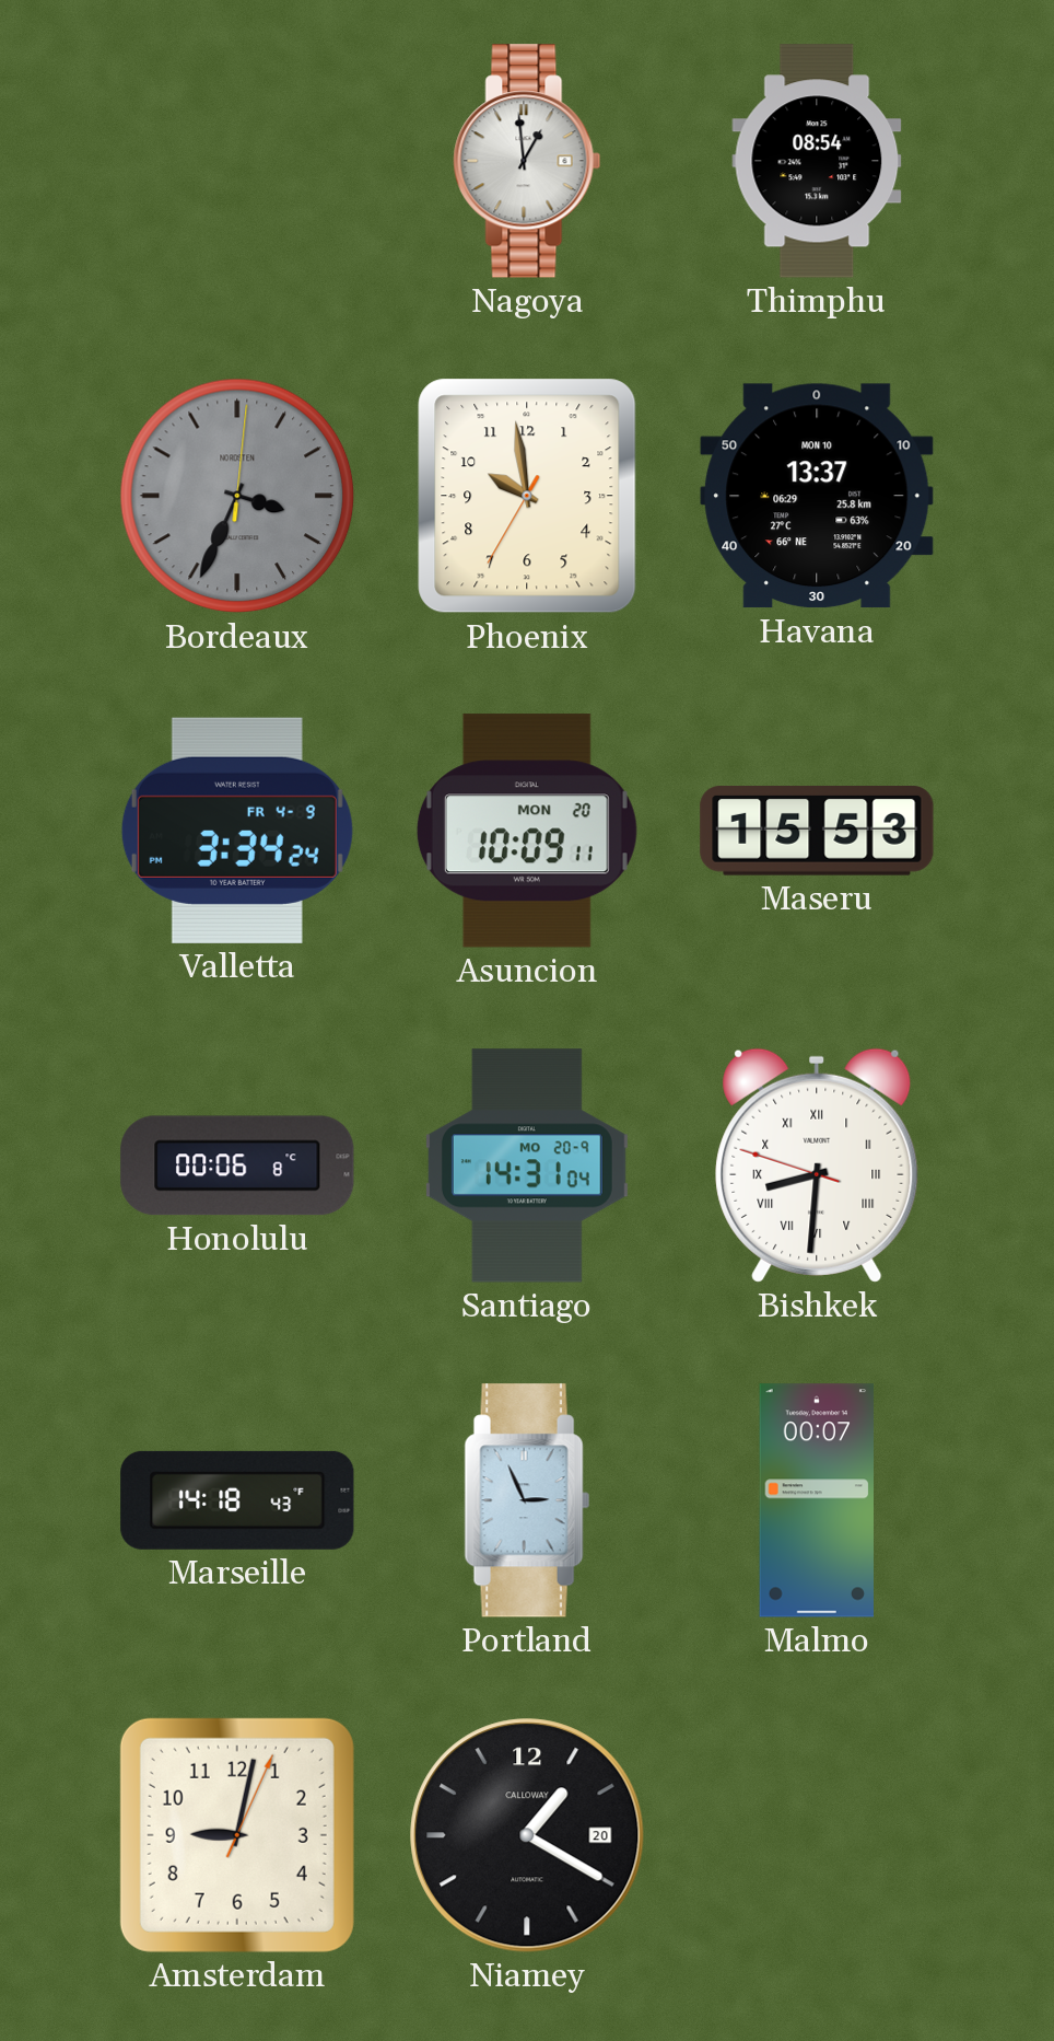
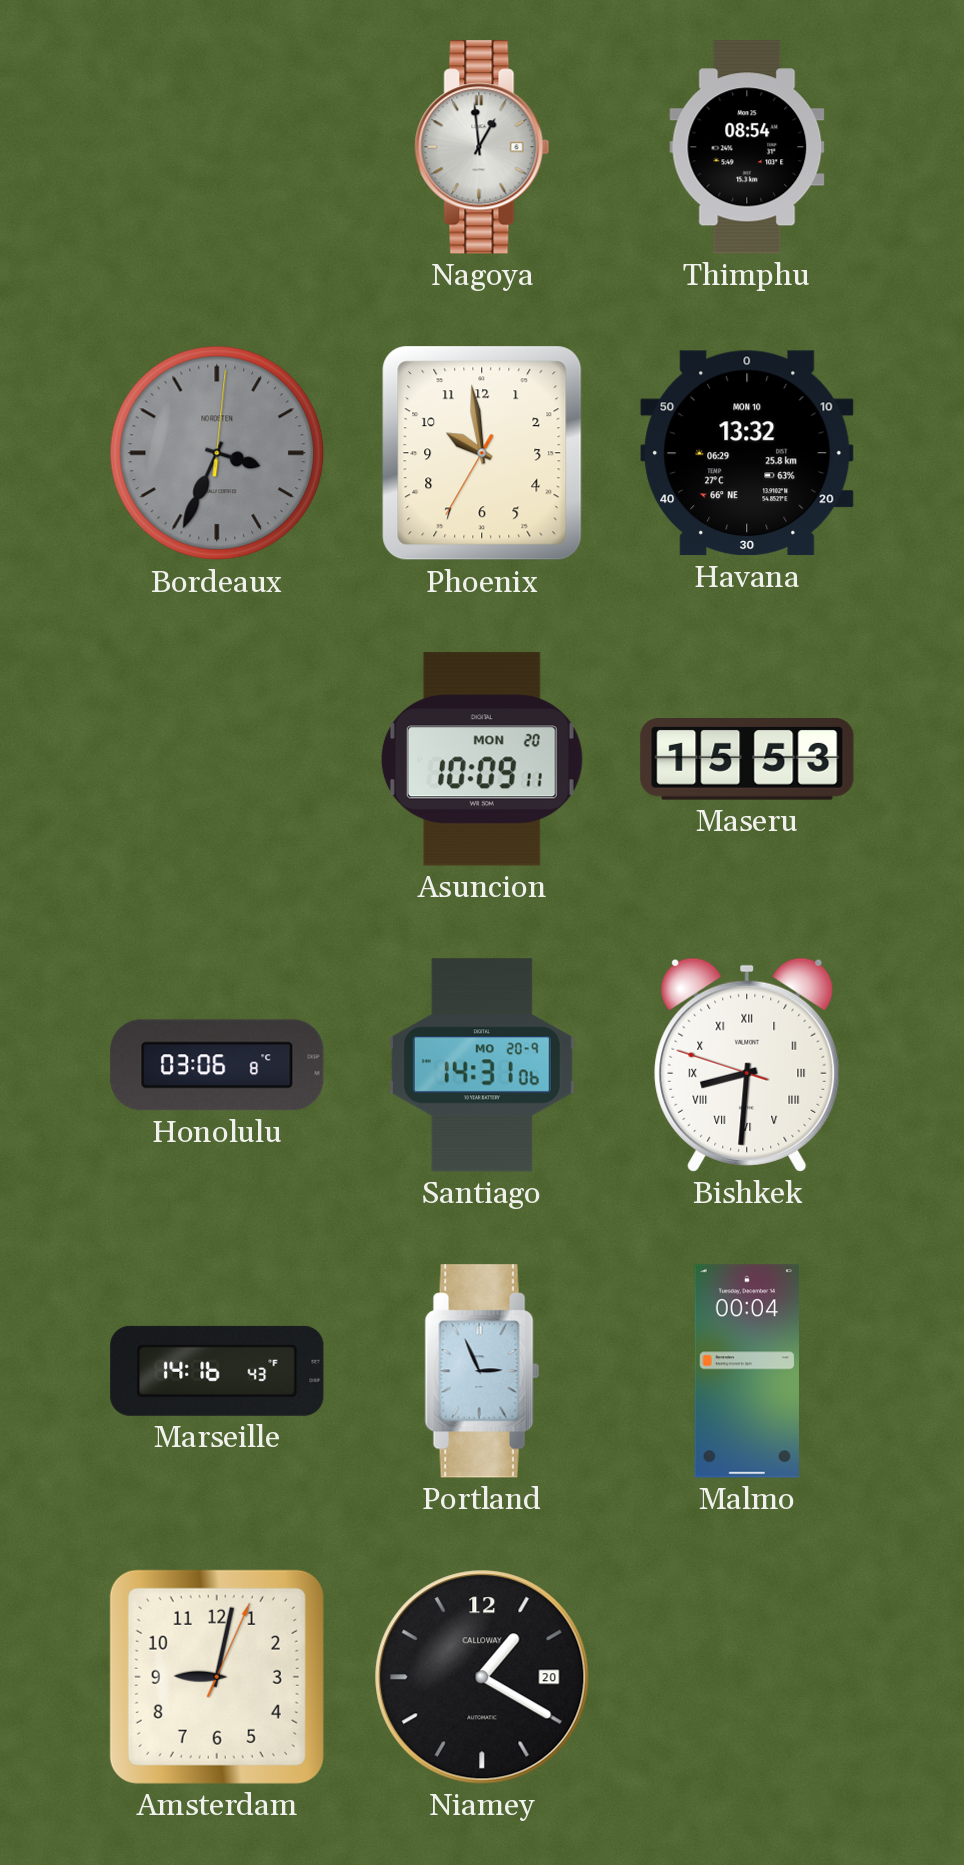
Havana: 13:37 -> 13:32
Valletta: 3:34 -> none
Honolulu: 00:06 -> 03:06
Santiago: 14:31:04 -> 14:31:06
Marseille: 14:18 -> 14:16
Malmo: 00:07 -> 00:04
